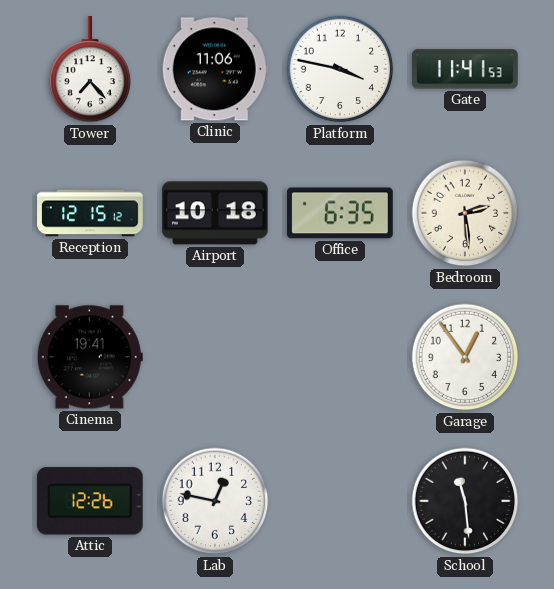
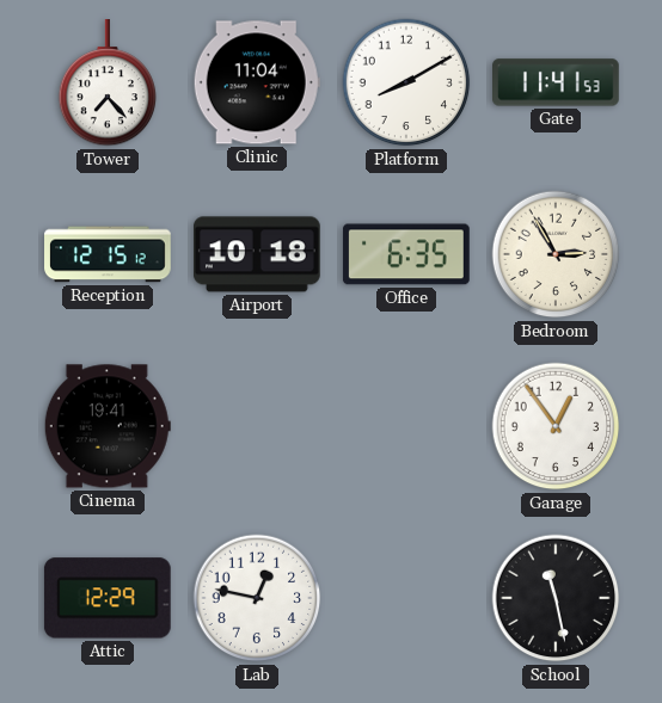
Clinic: 11:06 -> 11:04
Platform: 3:47 -> 8:10
Bedroom: 2:29 -> 2:55
Attic: 12:26 -> 12:29
School: 11:29 -> 11:28
